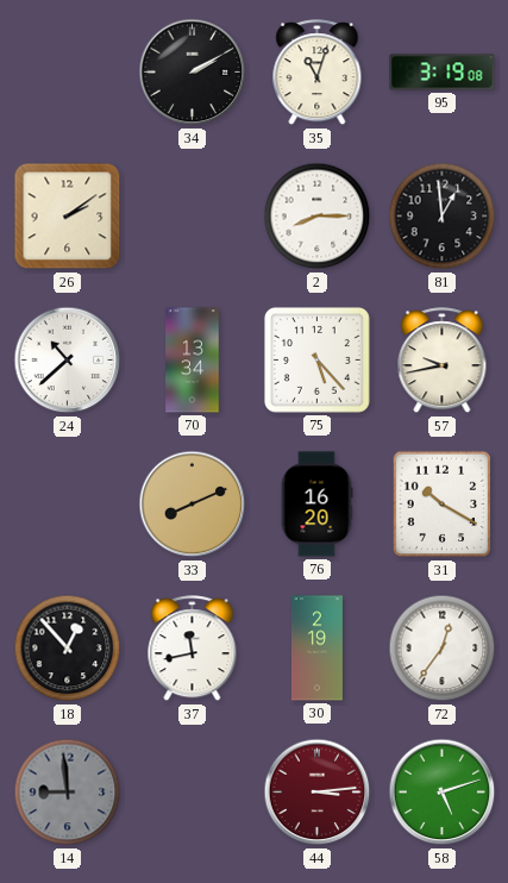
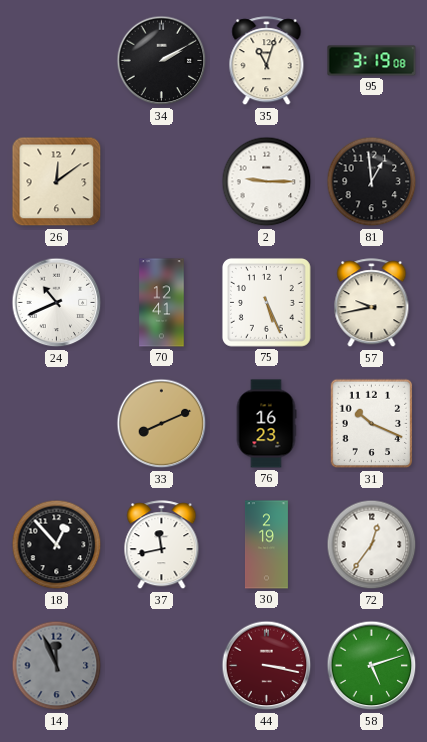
26: 2:09 -> 12:09
2: 8:15 -> 9:15
24: 10:38 -> 10:41
70: 13:34 -> 12:41
75: 5:23 -> 5:26
76: 16:20 -> 16:23
31: 10:20 -> 10:19
14: 8:59 -> 11:56
44: 3:14 -> 3:17
